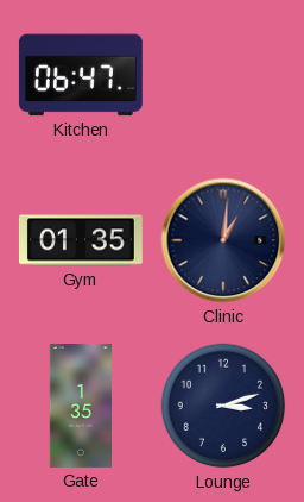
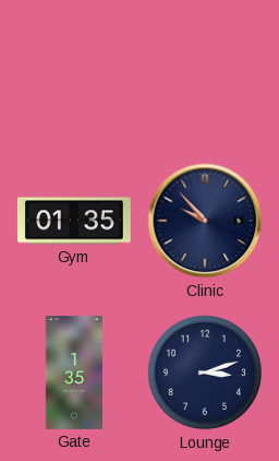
Kitchen: 06:47 -> none
Clinic: 1:01 -> 9:53
